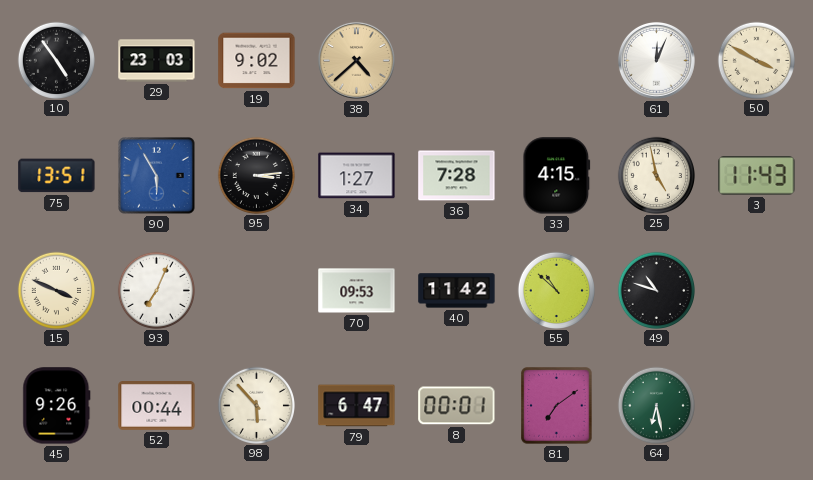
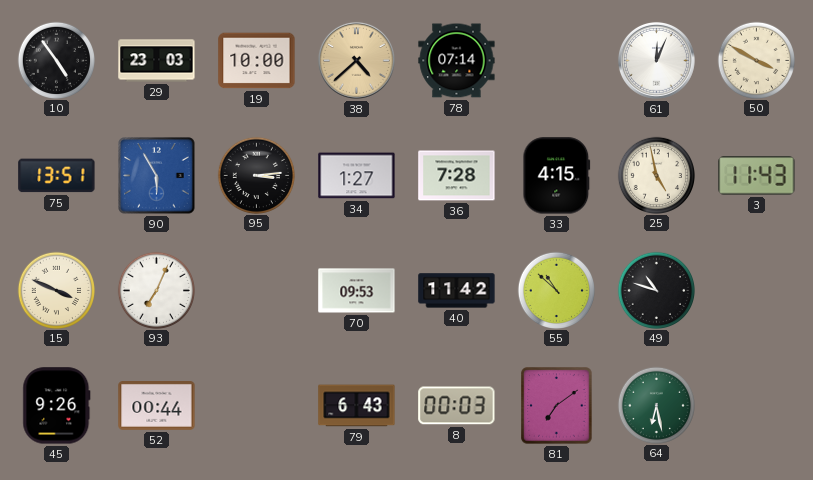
19: 9:02 -> 10:00
78: none -> 07:14
98: 5:53 -> none
79: 6:47 -> 6:43
8: 00:01 -> 00:03
